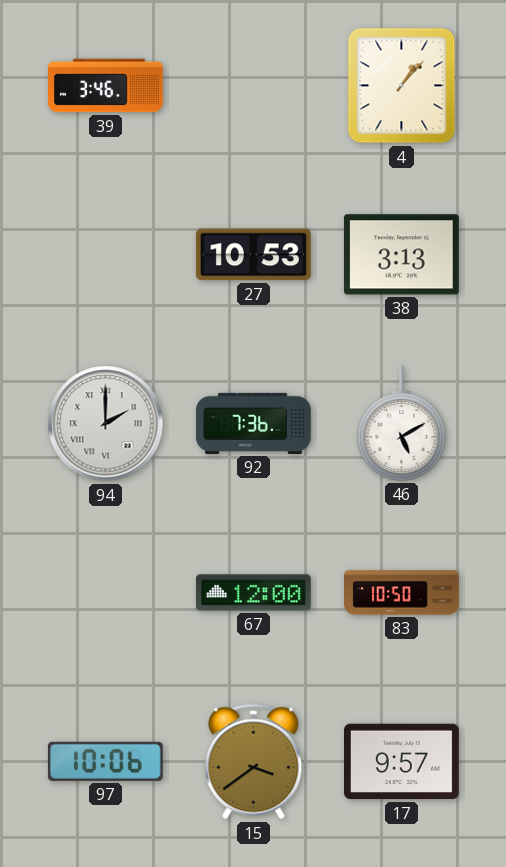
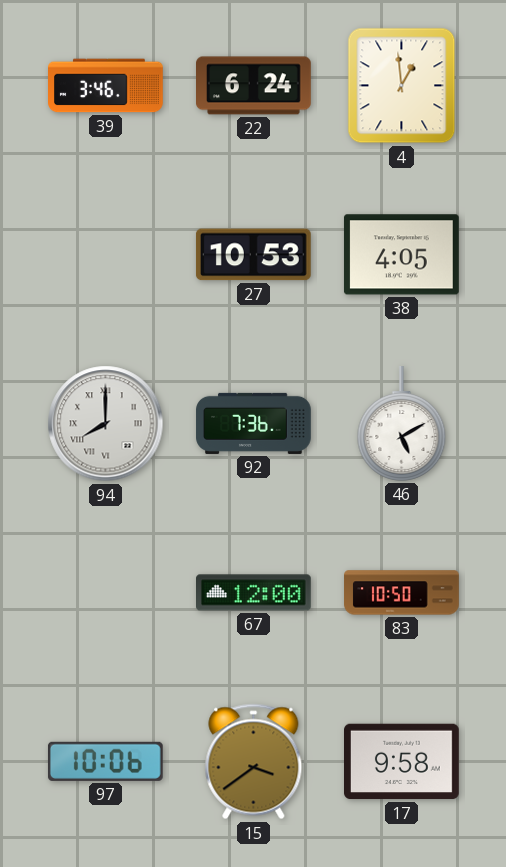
22: none -> 6:24
4: 1:07 -> 12:59
38: 3:13 -> 4:05
94: 2:00 -> 8:00
17: 9:57 -> 9:58
